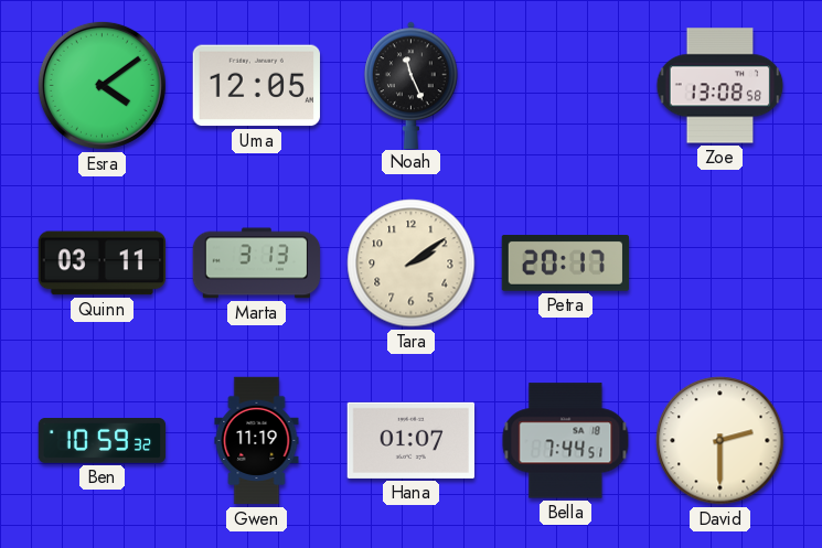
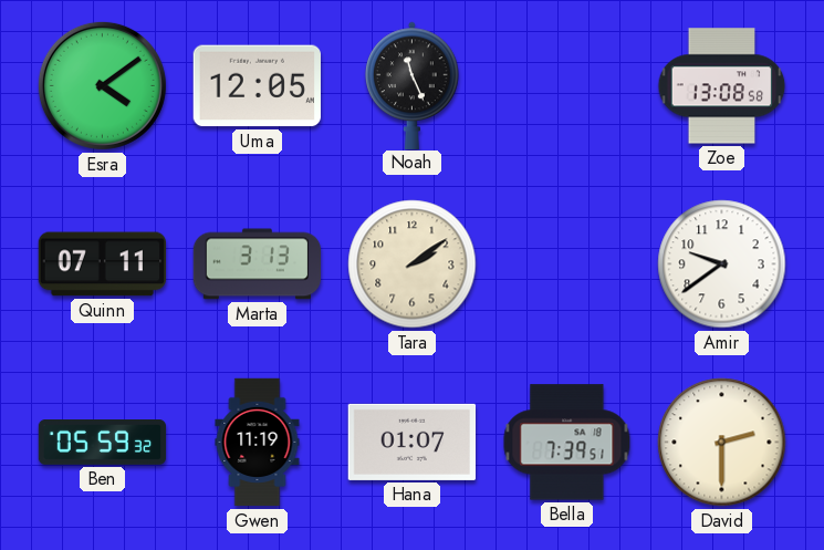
Quinn: 03:11 -> 07:11
Petra: 20:17 -> none
Amir: none -> 9:39
Ben: 10:59 -> 05:59
Bella: 7:44 -> 7:39
